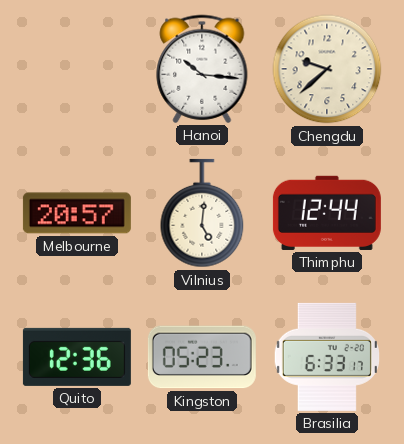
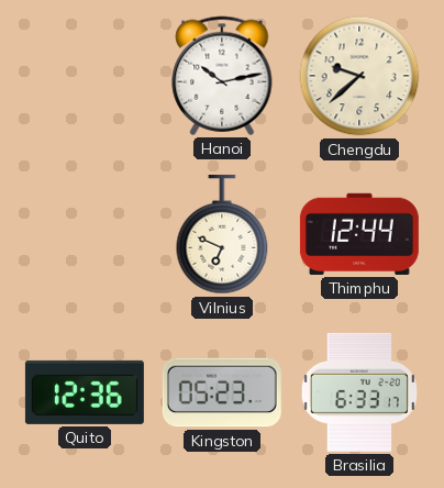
Hanoi: 10:16 -> 10:13
Melbourne: 20:57 -> none
Vilnius: 5:01 -> 6:49
